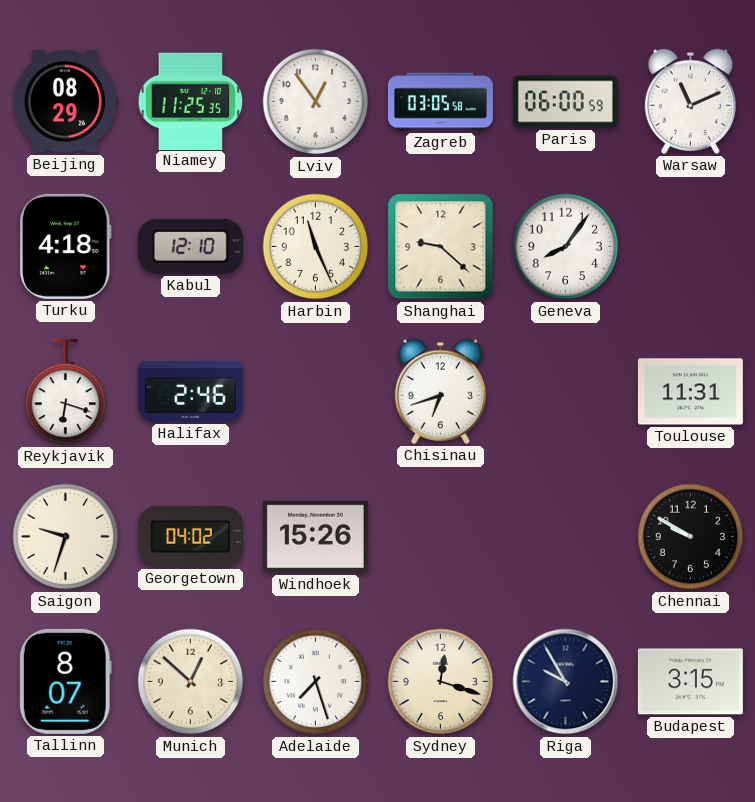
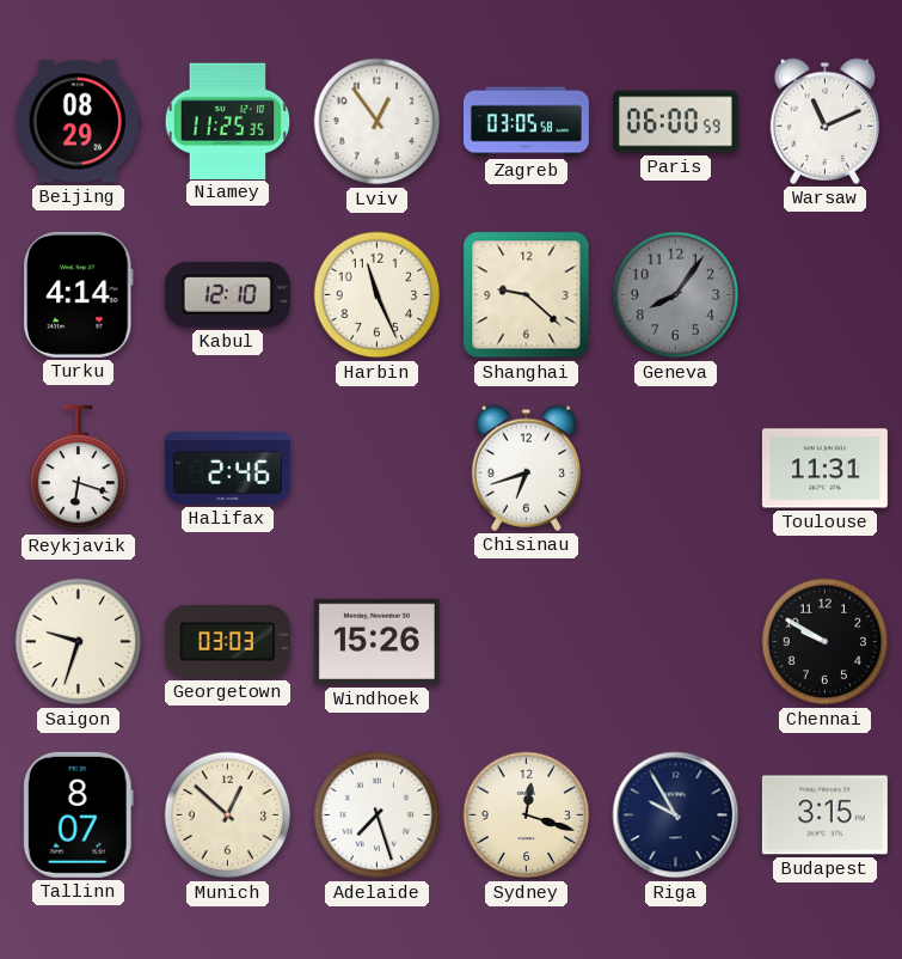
Turku: 4:18 -> 4:14
Geneva dial: white -> grey
Georgetown: 04:02 -> 03:03
